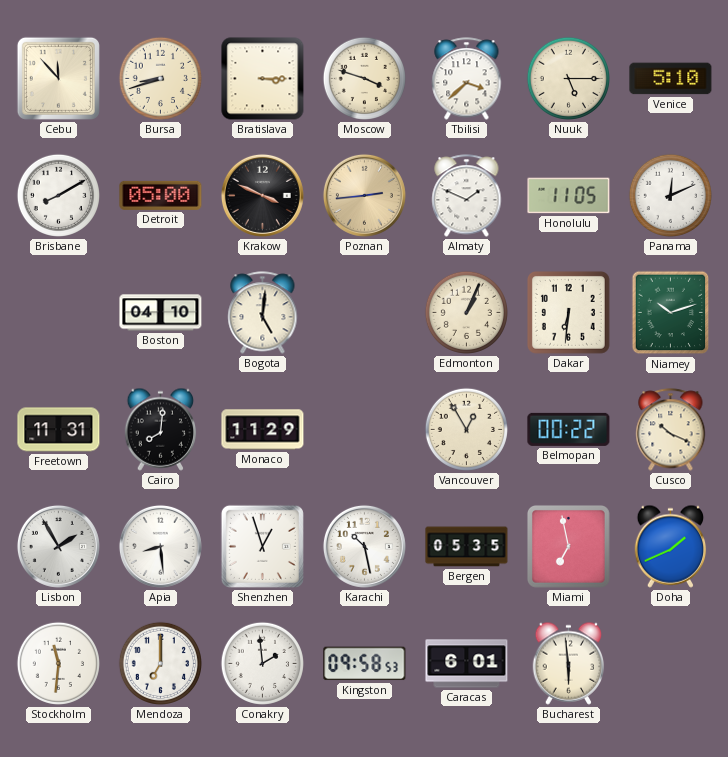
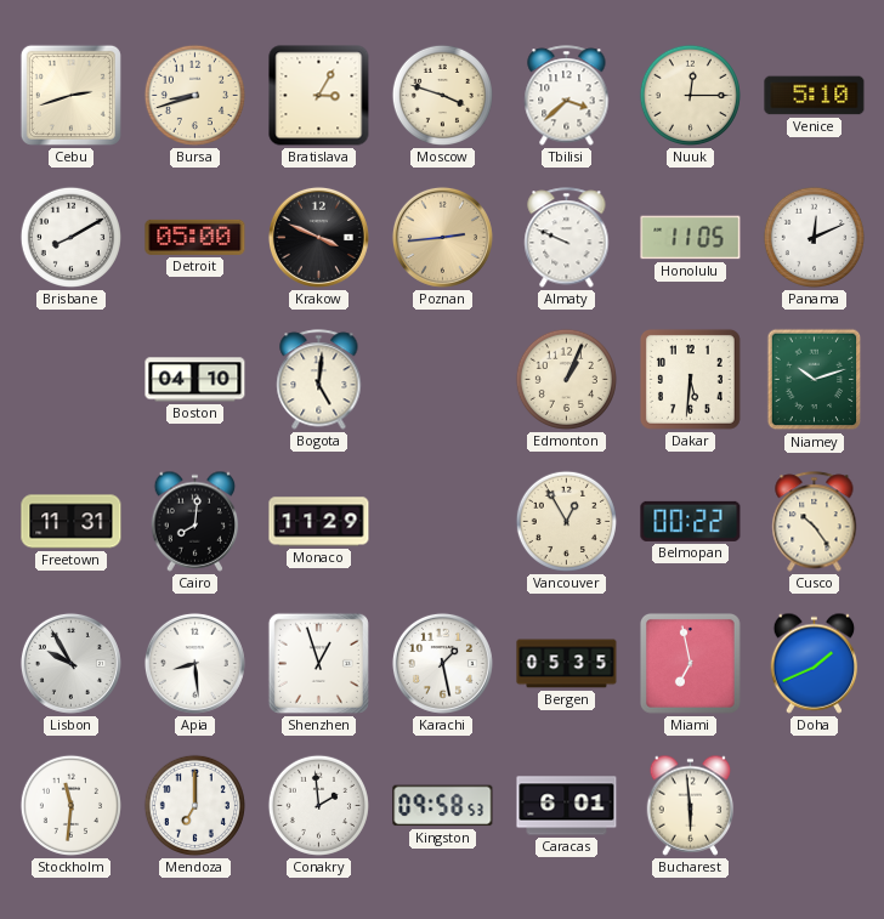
Cebu: 11:53 -> 2:42
Bratislava: 3:15 -> 3:05
Nuuk: 5:15 -> 12:15
Almaty: 1:49 -> 9:49
Dakar: 6:31 -> 5:31
Cusco: 10:19 -> 10:24
Lisbon: 1:55 -> 9:55
Karachi: 10:28 -> 1:28
